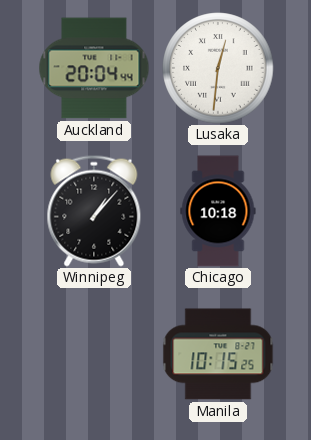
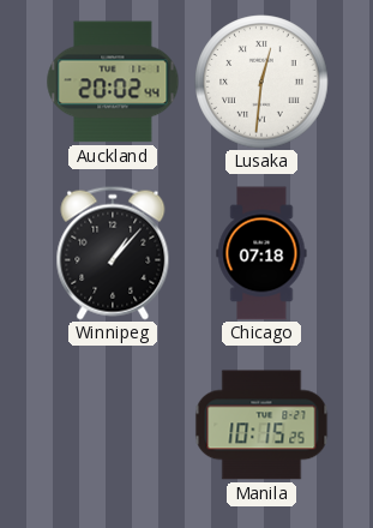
Auckland: 20:04 -> 20:02
Chicago: 10:18 -> 07:18
